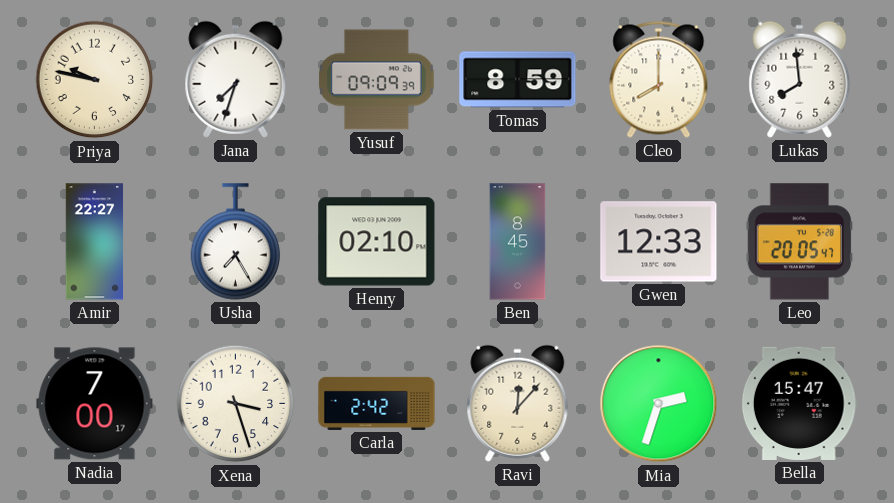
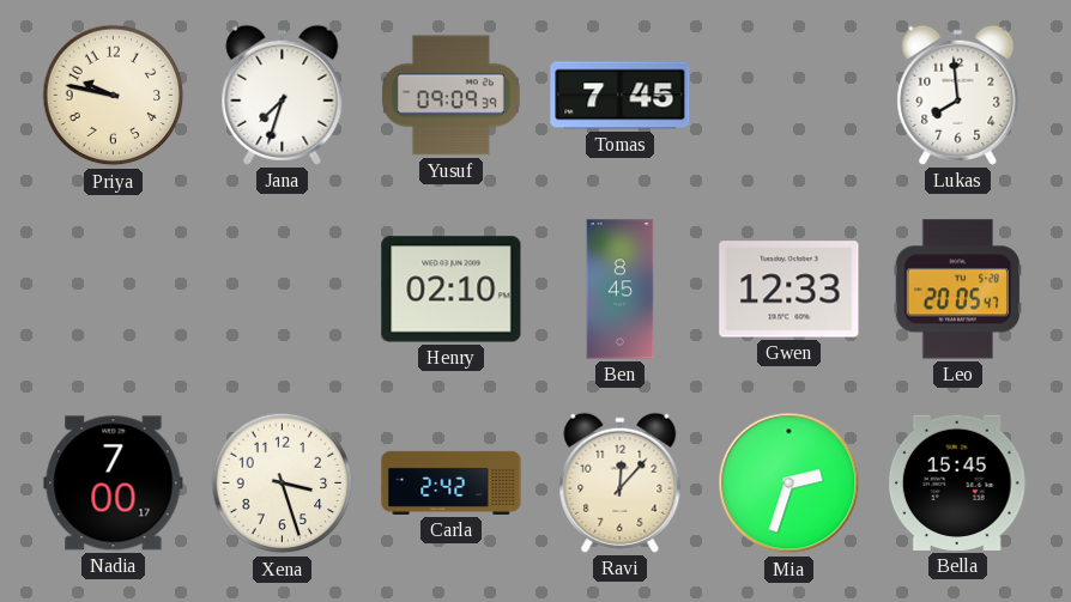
Tomas: 8:59 -> 7:45
Cleo: 8:00 -> none
Amir: 22:27 -> none
Usha: 7:25 -> none
Bella: 15:47 -> 15:45
